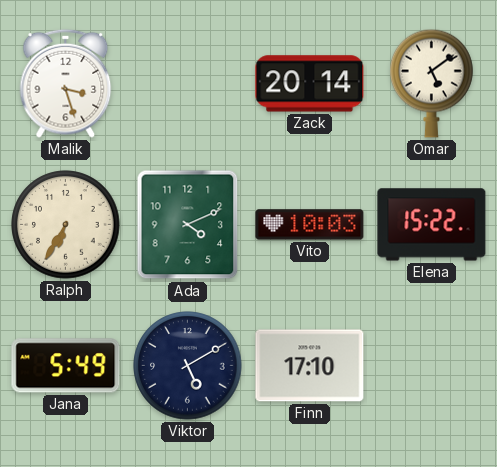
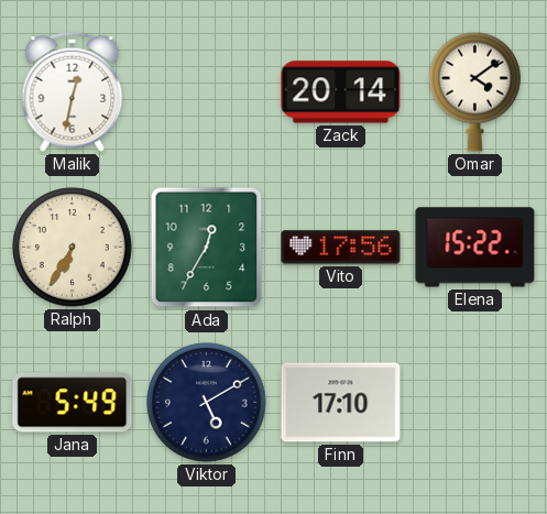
Malik: 3:27 -> 12:32
Omar: 5:09 -> 4:09
Ada: 4:11 -> 12:35
Vito: 10:03 -> 17:56
